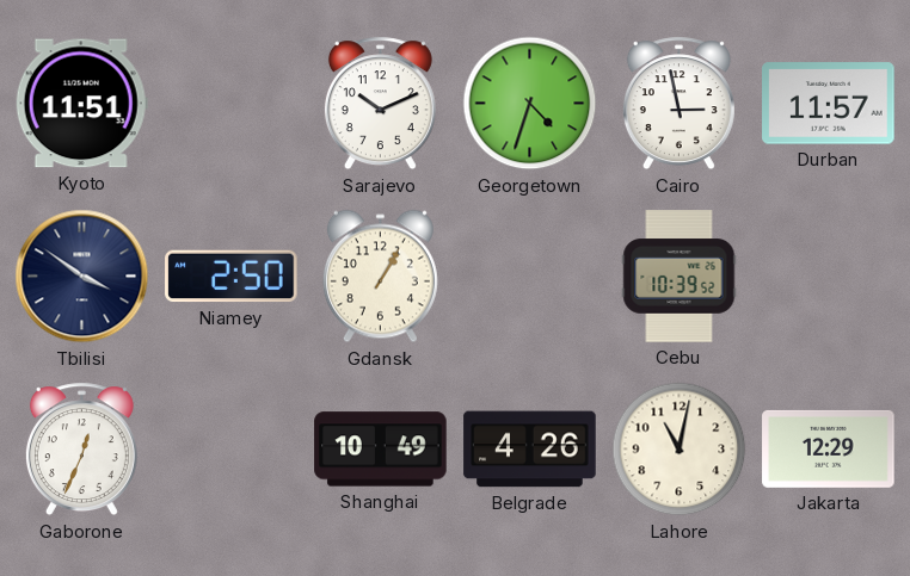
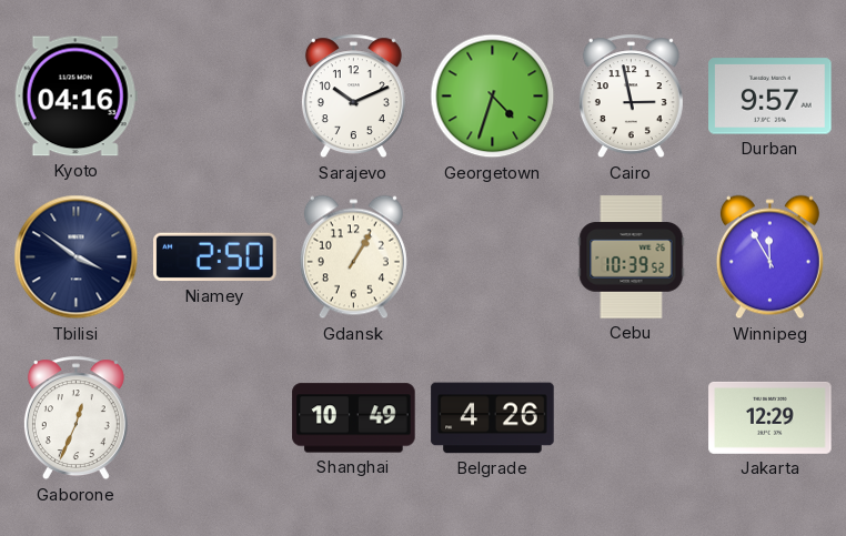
Kyoto: 11:51 -> 04:16
Durban: 11:57 -> 9:57
Winnipeg: none -> 11:55
Lahore: 11:02 -> none
